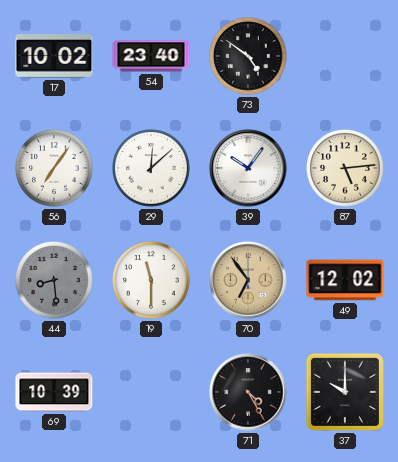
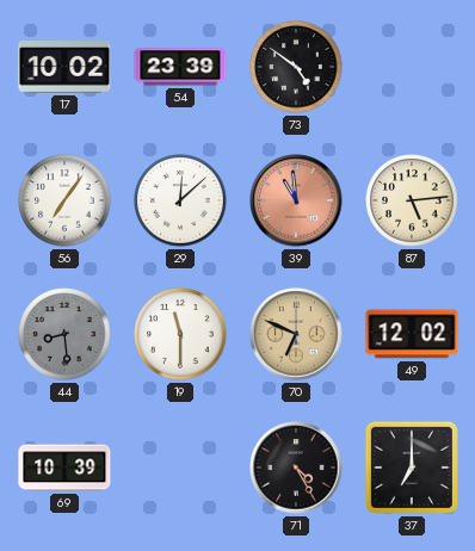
54: 23:40 -> 23:39
39: 10:06 -> 10:59
39 dial: white -> salmon
70: 6:54 -> 6:49
37: 10:00 -> 7:00
